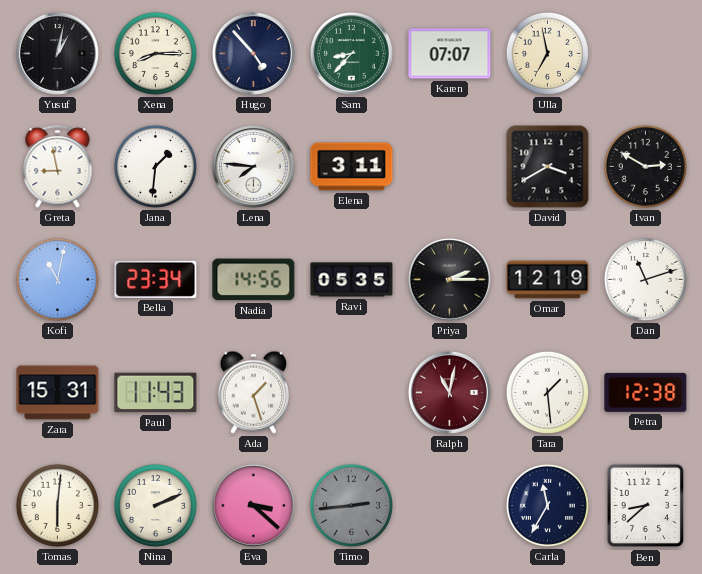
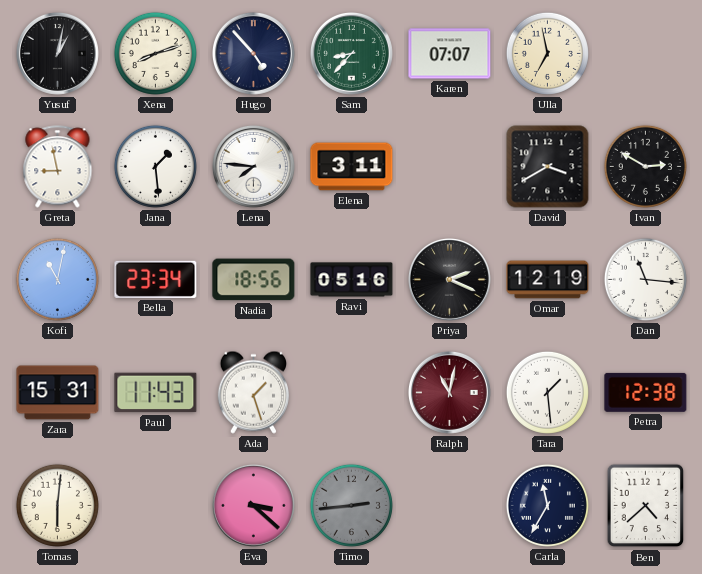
Xena: 8:15 -> 8:12
Jana: 1:31 -> 1:29
Nadia: 14:56 -> 18:56
Ravi: 05:35 -> 05:16
Priya: 2:15 -> 2:19
Dan: 11:12 -> 11:16
Nina: 2:11 -> none
Ben: 8:38 -> 4:38
